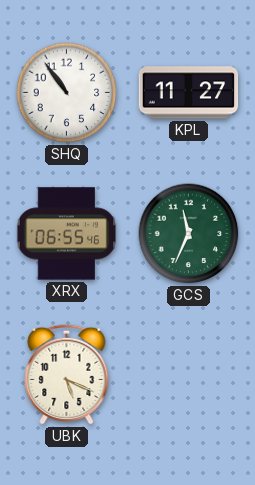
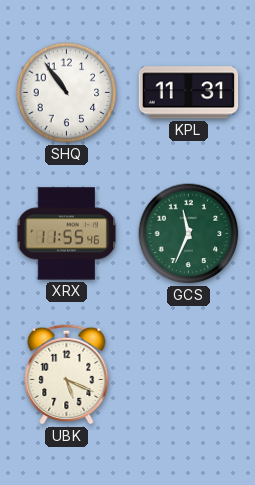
KPL: 11:27 -> 11:31
XRX: 06:55 -> 11:55
